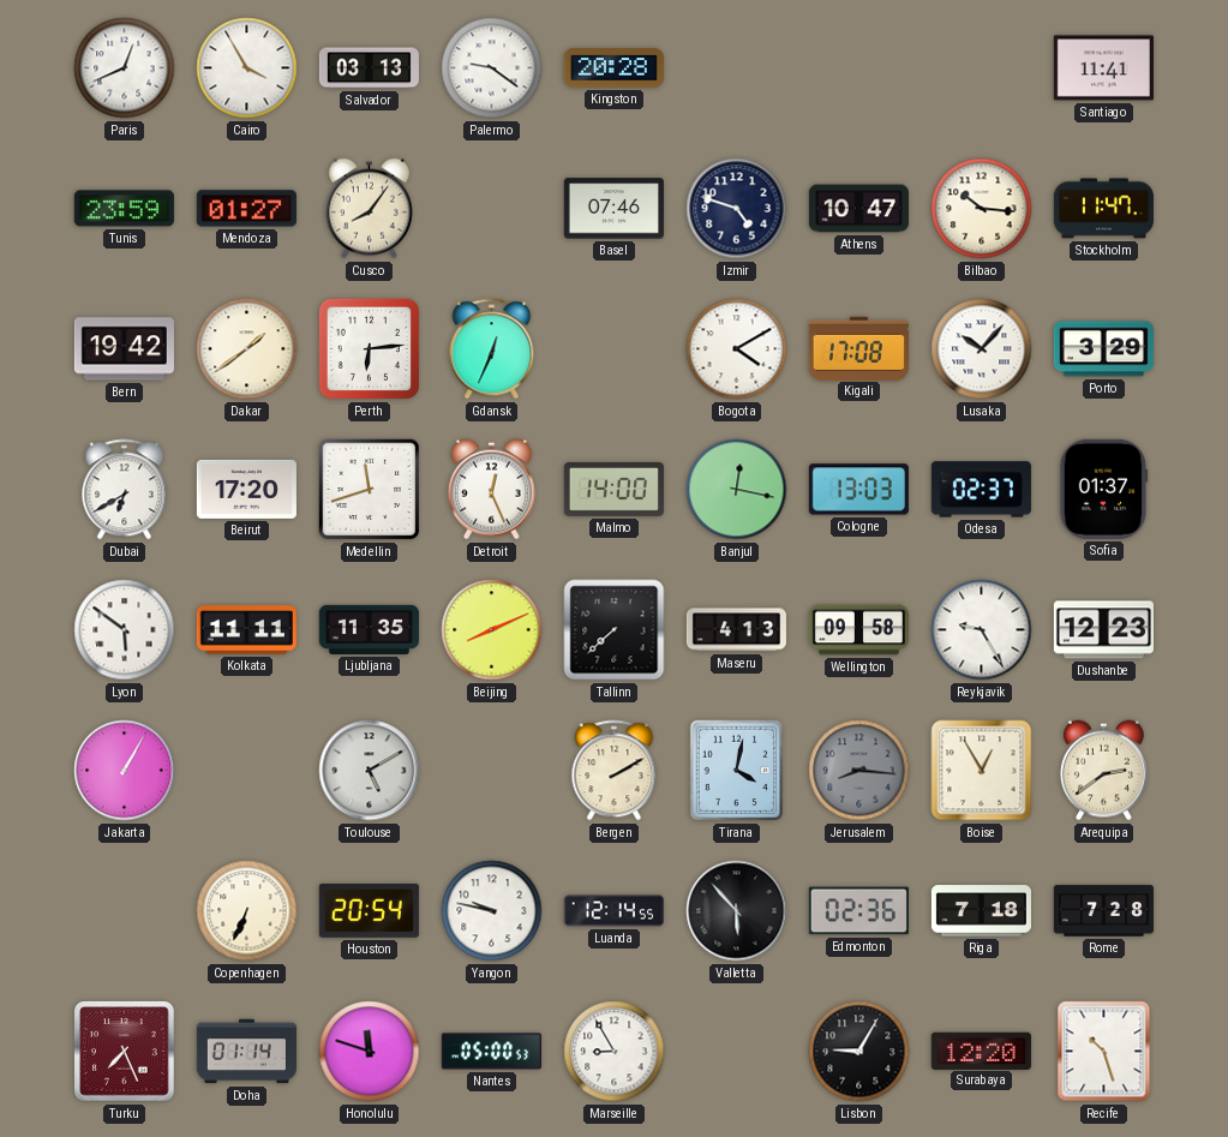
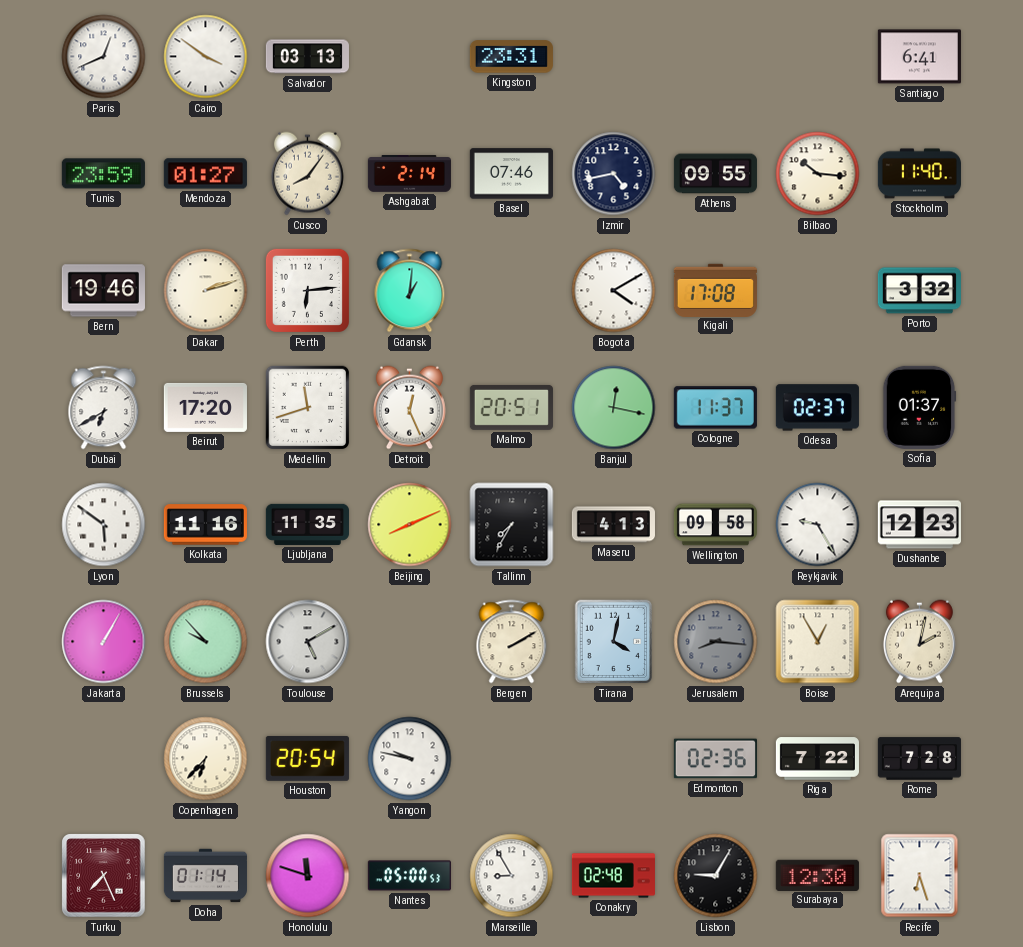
Cairo: 3:55 -> 3:51
Palermo: 9:21 -> none
Kingston: 20:28 -> 23:31
Santiago: 11:41 -> 6:41
Ashgabat: none -> 2:14
Izmir: 4:48 -> 4:43
Athens: 10:47 -> 09:55
Stockholm: 11:47 -> 11:40
Bern: 19:42 -> 19:46
Dakar: 1:39 -> 2:12
Gdansk: 12:34 -> 1:01
Lusaka: 10:07 -> none
Porto: 3:29 -> 3:32
Malmo: 14:00 -> 20:51
Cologne: 13:03 -> 11:37
Kolkata: 11:11 -> 11:16
Tallinn: 7:38 -> 7:35
Brussels: none -> 9:53
Arequipa: 2:39 -> 2:02
Copenhagen: 6:34 -> 6:37
Luanda: 12:14 -> none
Valletta: 5:53 -> none
Riga: 7:18 -> 7:22
Conakry: none -> 02:48
Surabaya: 12:20 -> 12:30
Recife: 10:27 -> 6:27
